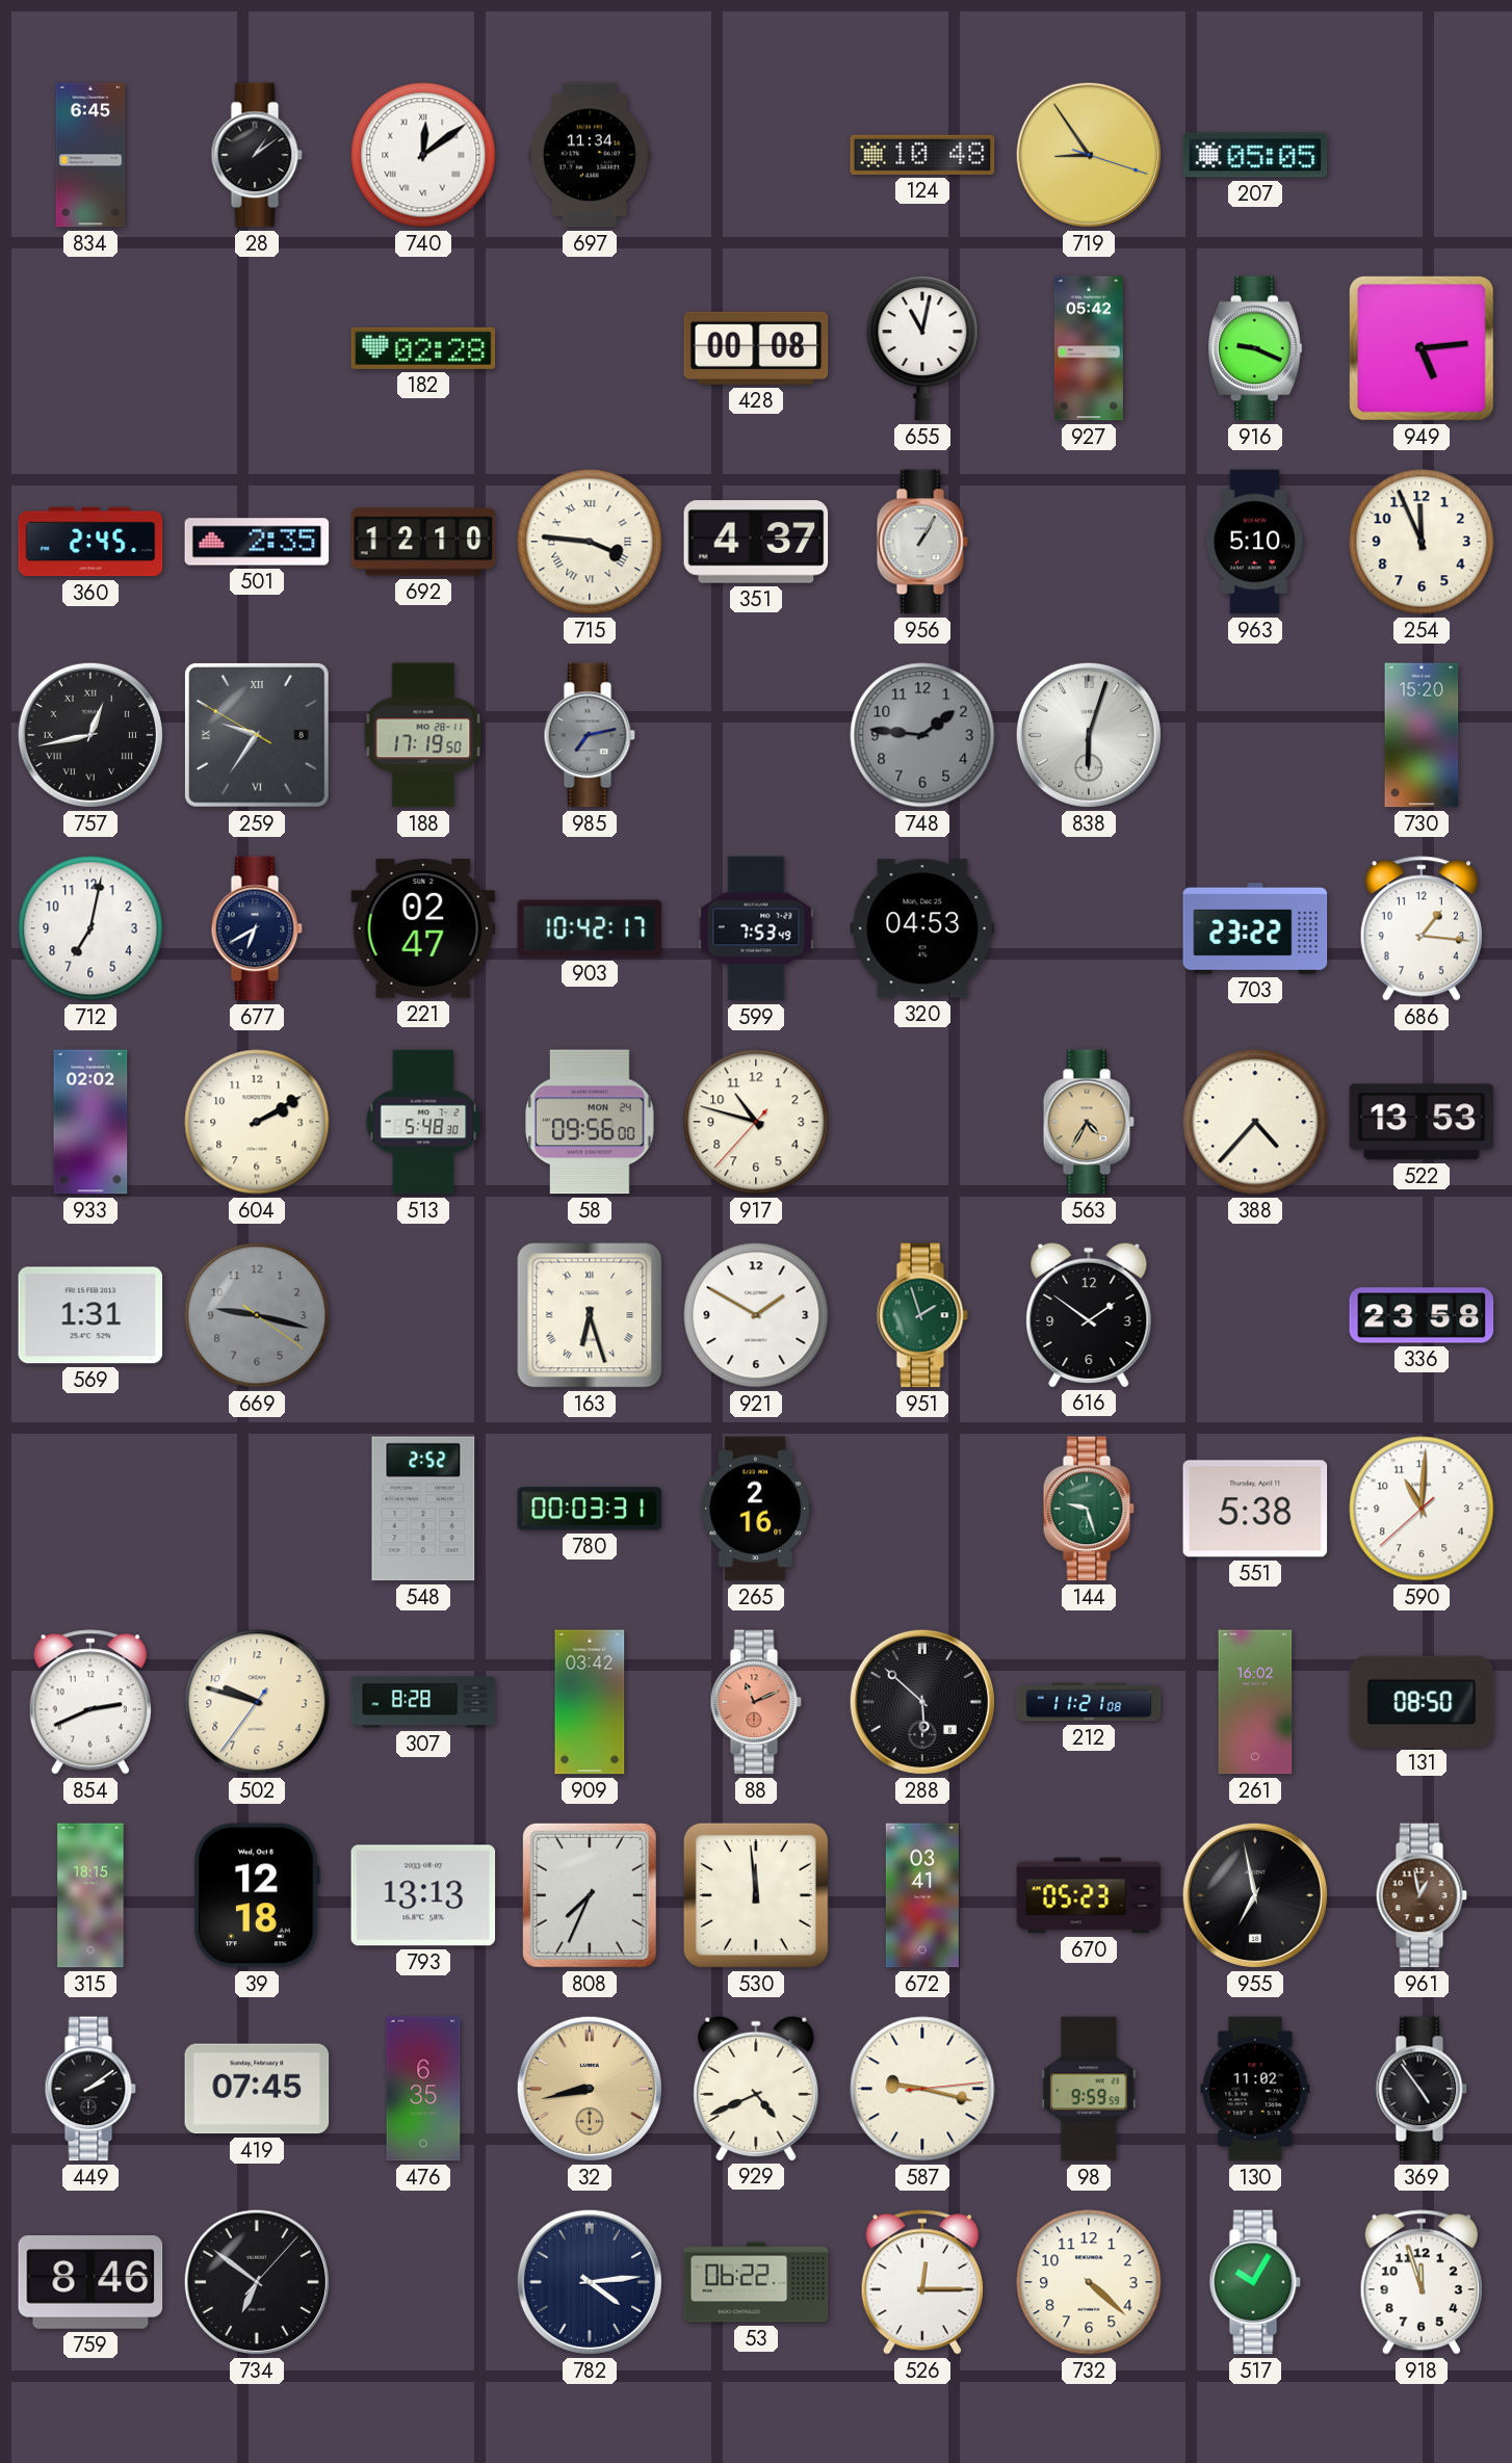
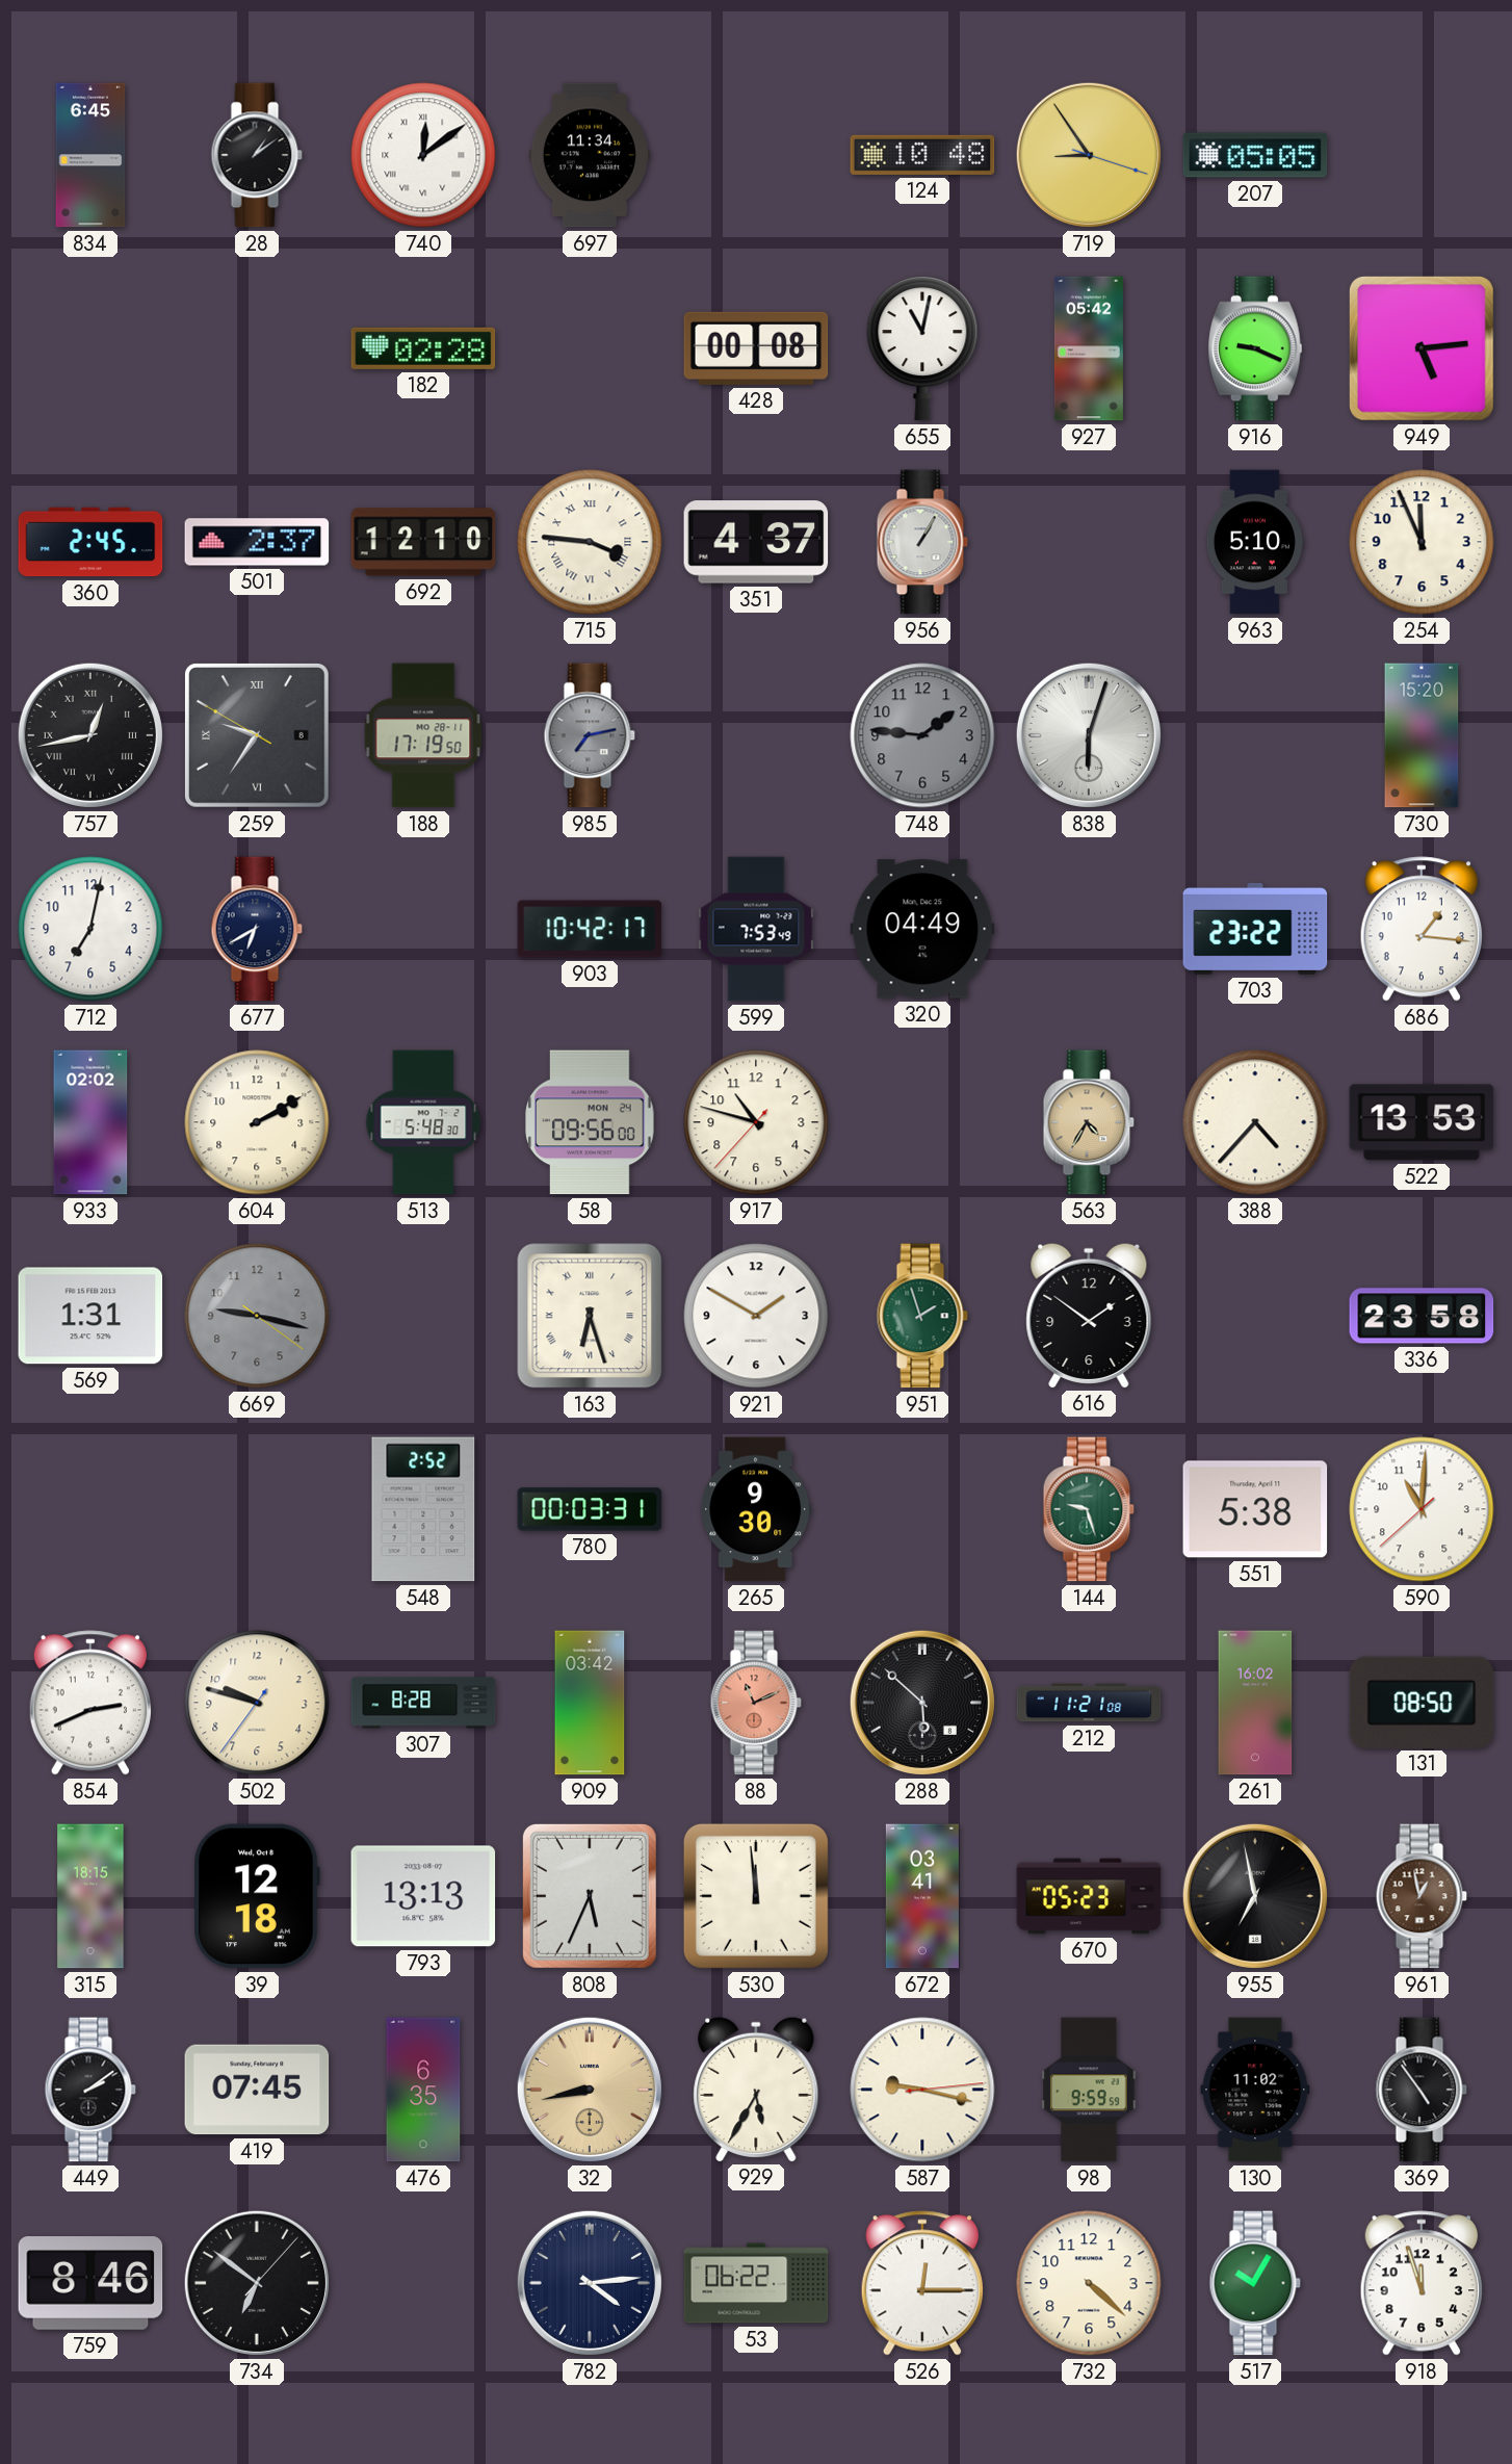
501: 2:35 -> 2:37
221: 02:47 -> none
320: 04:53 -> 04:49
265: 2:16 -> 9:30
808: 7:34 -> 5:34
929: 4:41 -> 5:35
